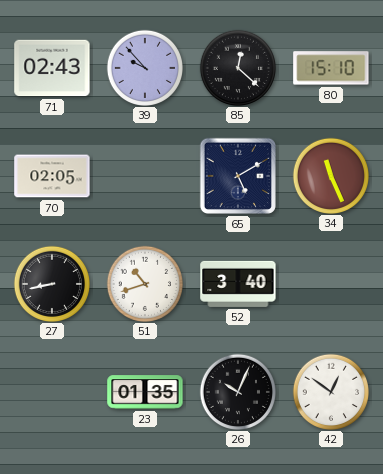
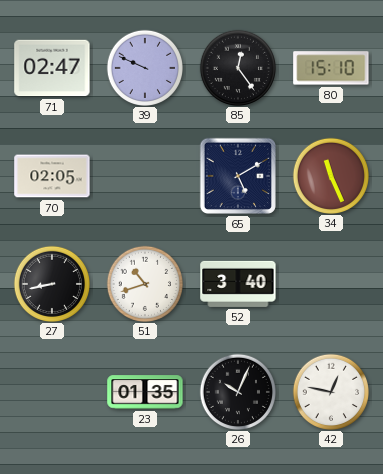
71: 02:43 -> 02:47
39: 9:53 -> 9:49
85: 12:22 -> 12:24
42: 12:51 -> 12:47
